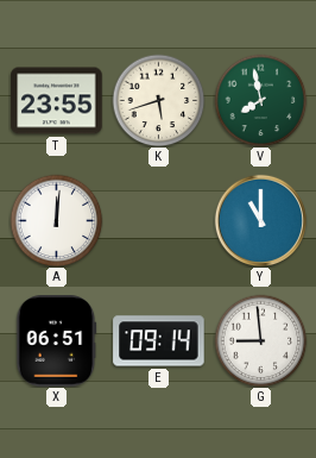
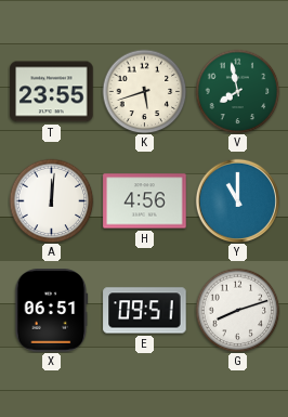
H: none -> 4:56
E: 09:14 -> 09:51
G: 8:59 -> 8:12
